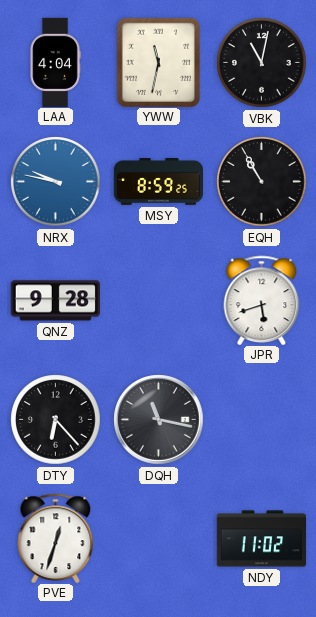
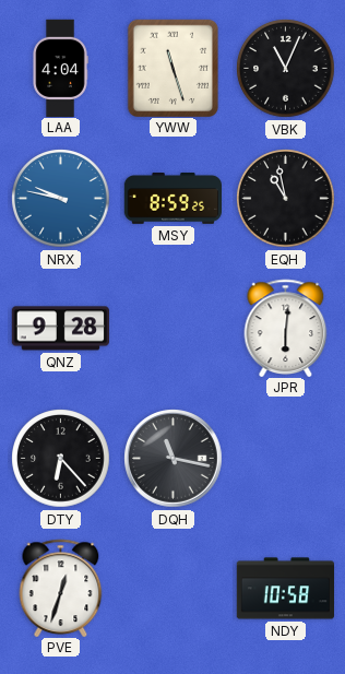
YWW: 11:32 -> 11:27
VBK: 11:02 -> 11:04
EQH: 10:55 -> 10:58
JPR: 5:42 -> 6:01
NDY: 11:02 -> 10:58
